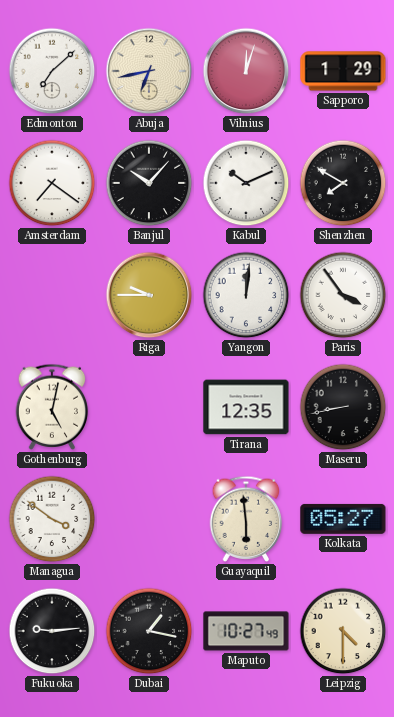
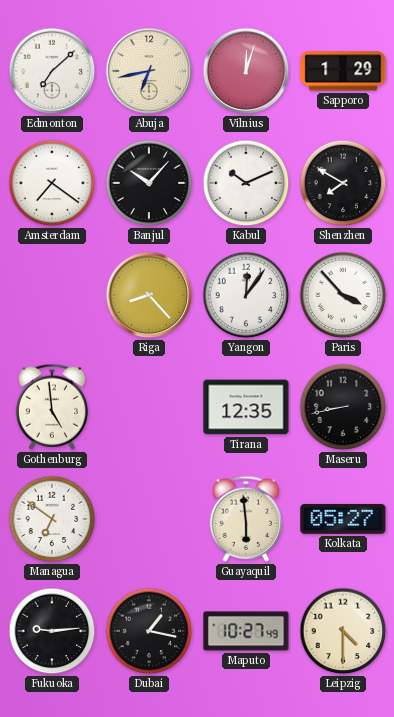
Riga: 9:45 -> 8:23
Yangon: 12:01 -> 12:06
Paris: 3:54 -> 3:53
Gothenburg: 5:02 -> 4:59
Managua: 3:51 -> 6:51
